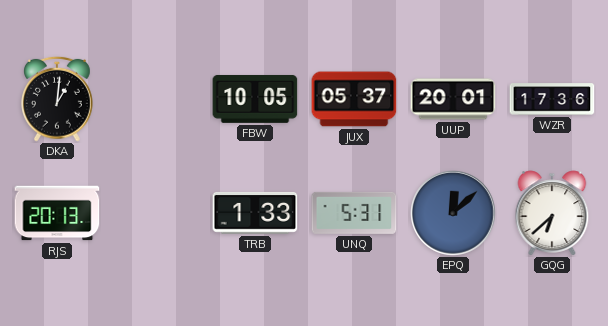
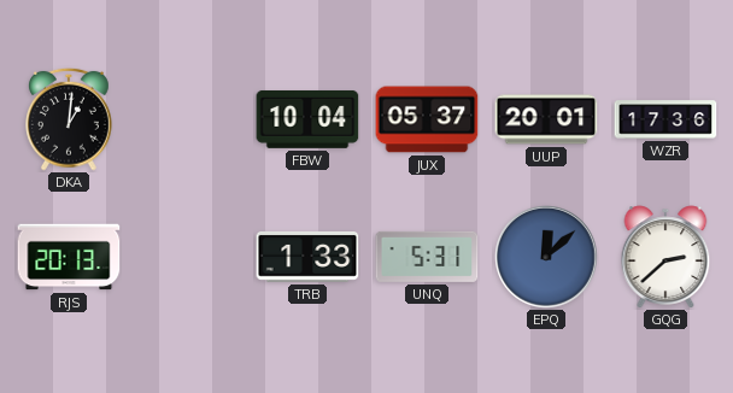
FBW: 10:05 -> 10:04
GQG: 6:38 -> 2:38
